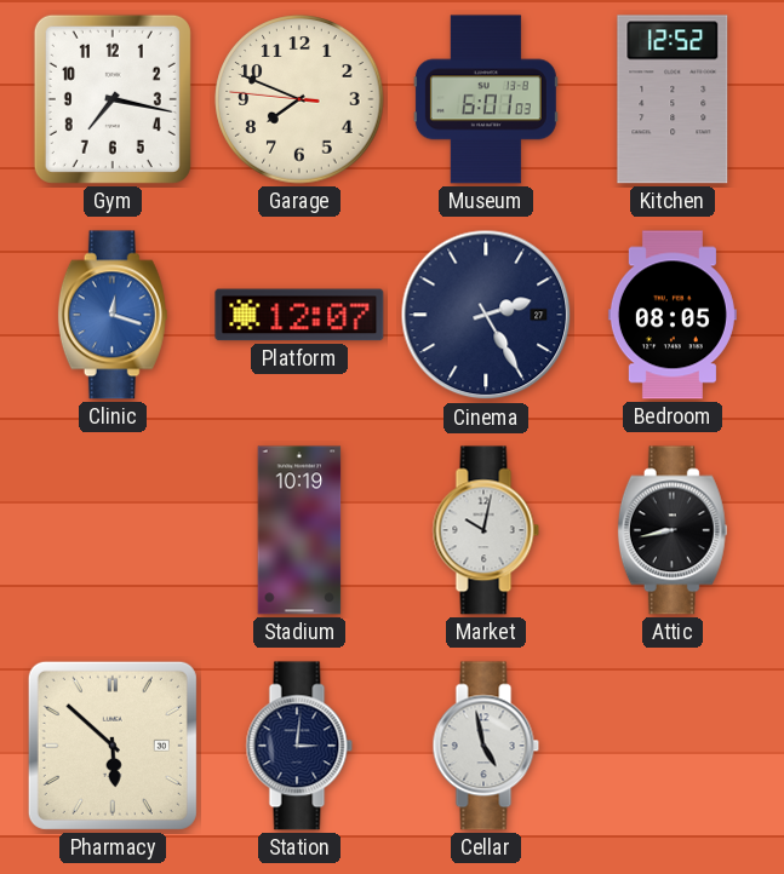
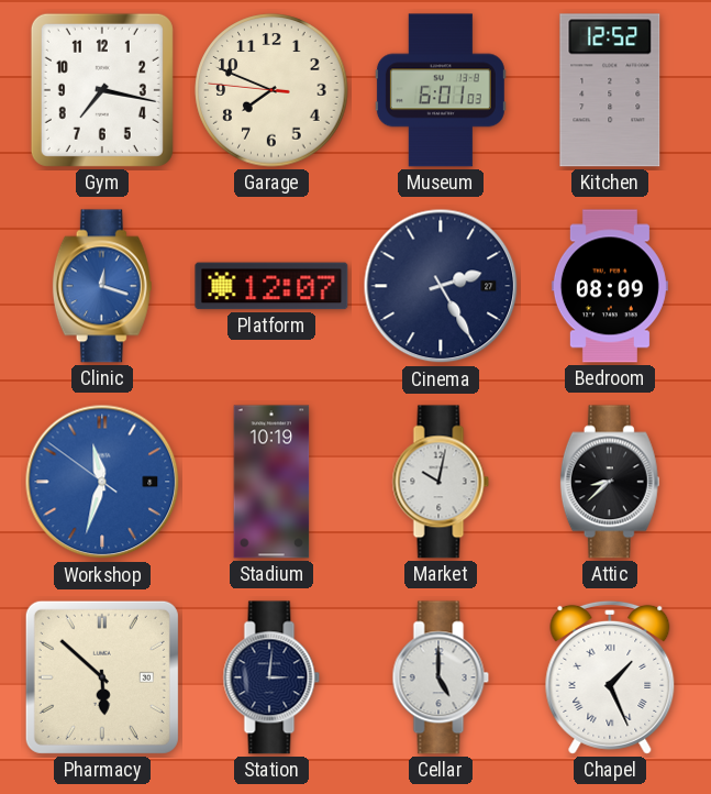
Bedroom: 08:05 -> 08:09
Workshop: none -> 11:32
Attic: 8:43 -> 8:38
Cellar: 4:58 -> 5:00
Chapel: none -> 1:26
